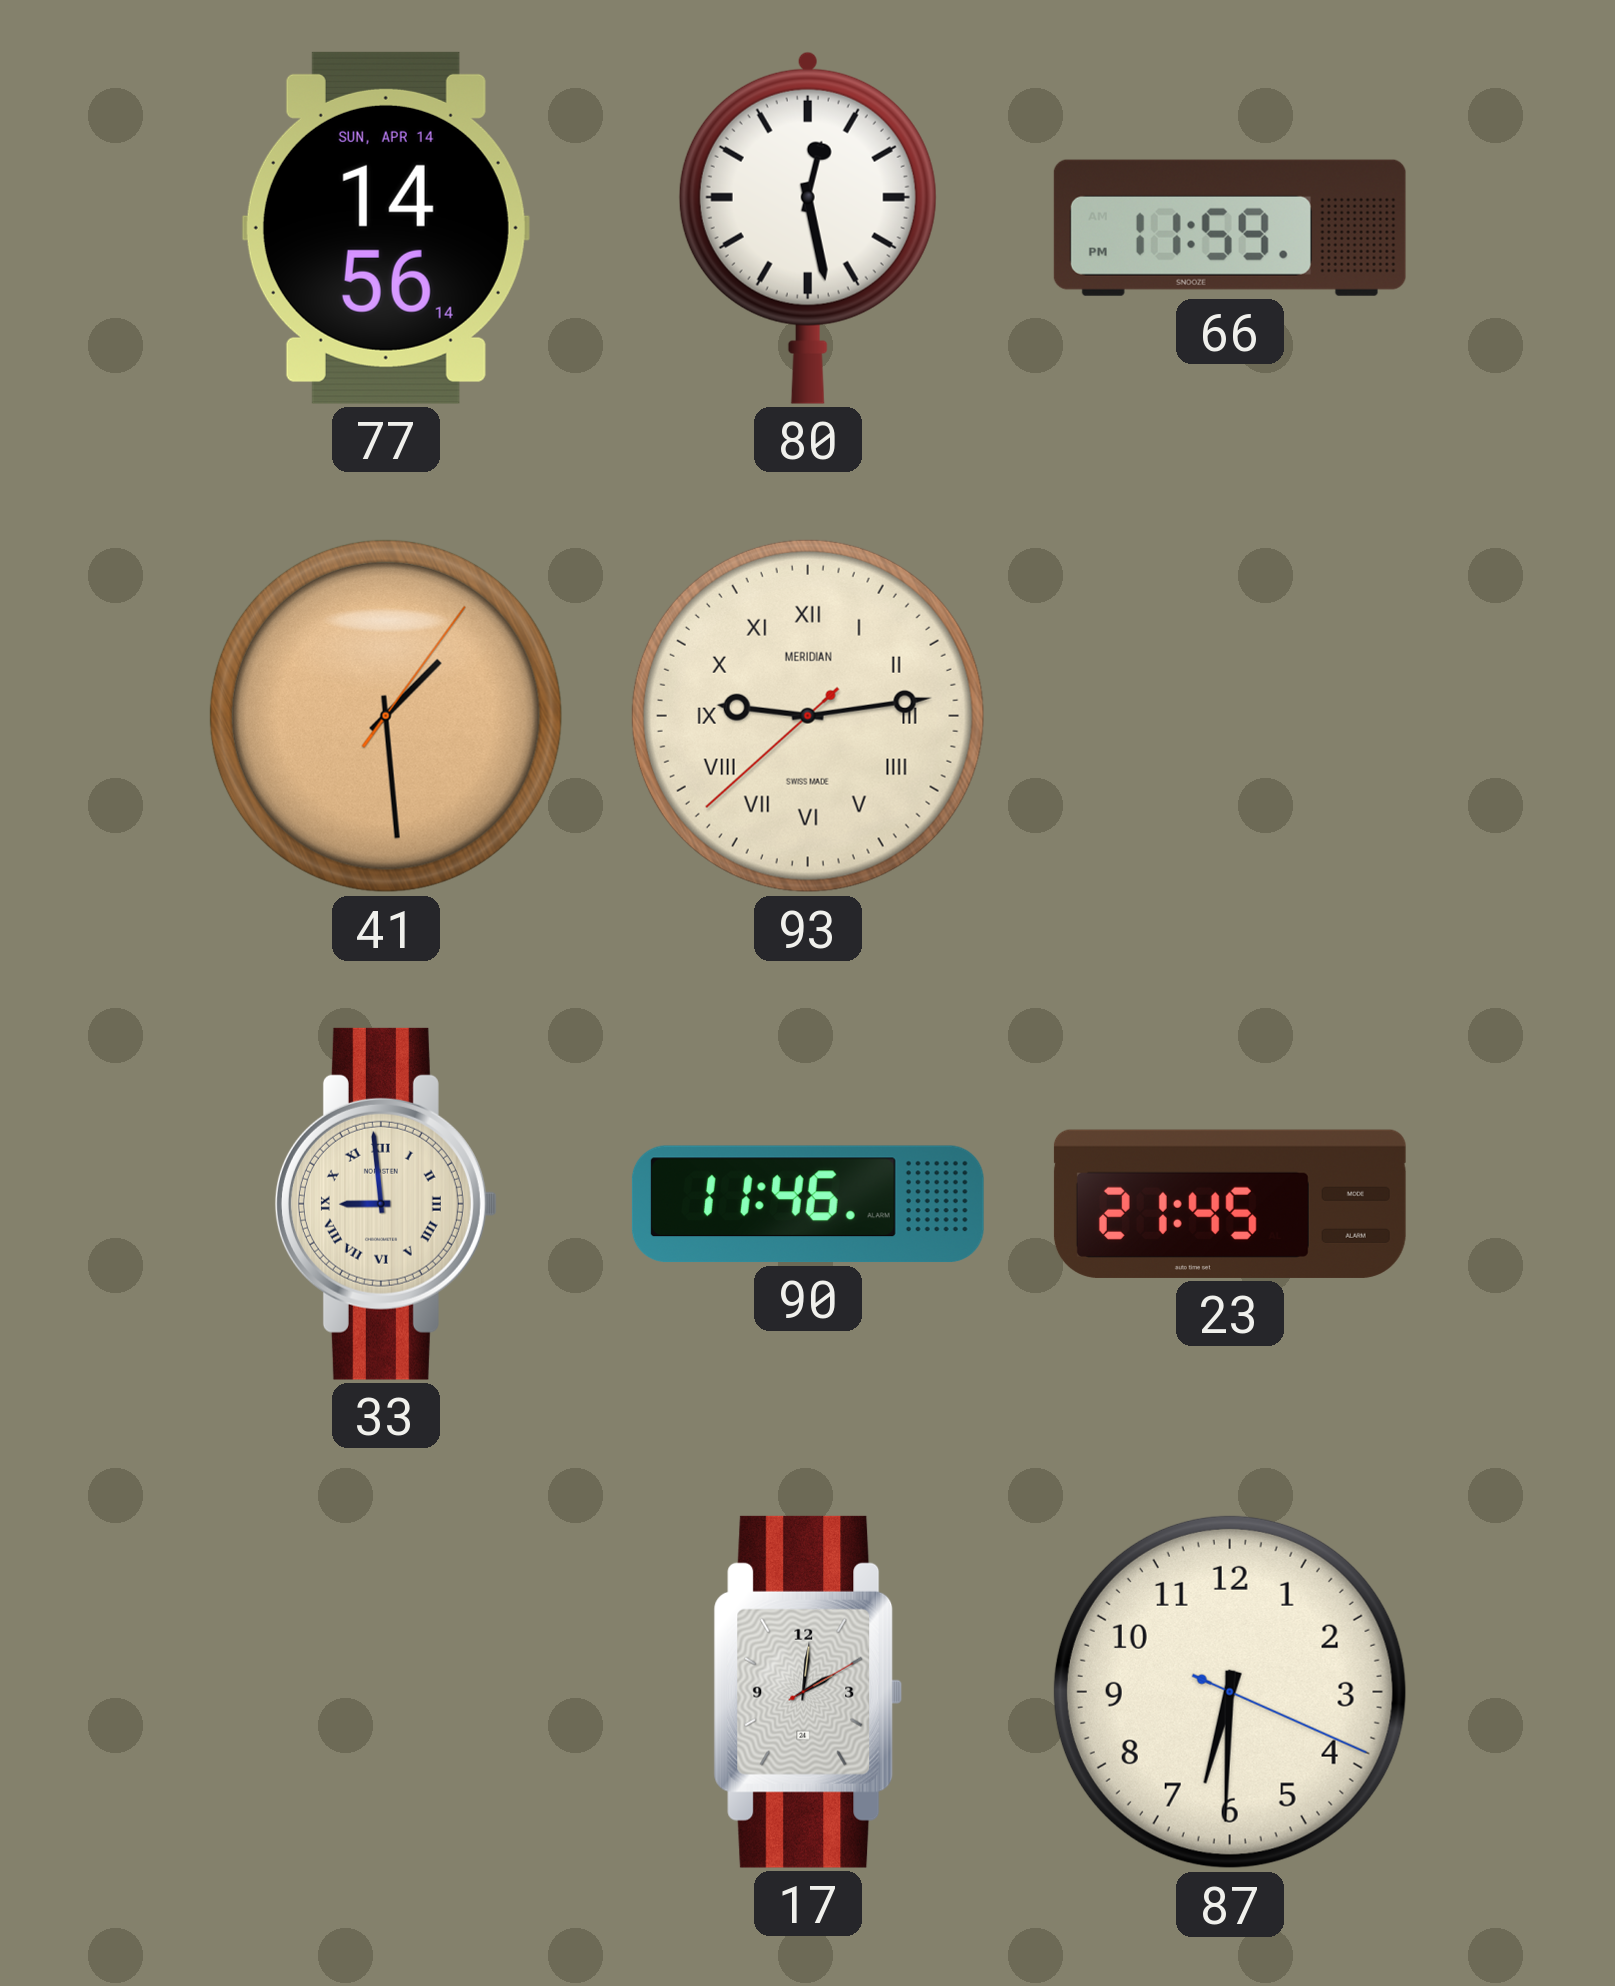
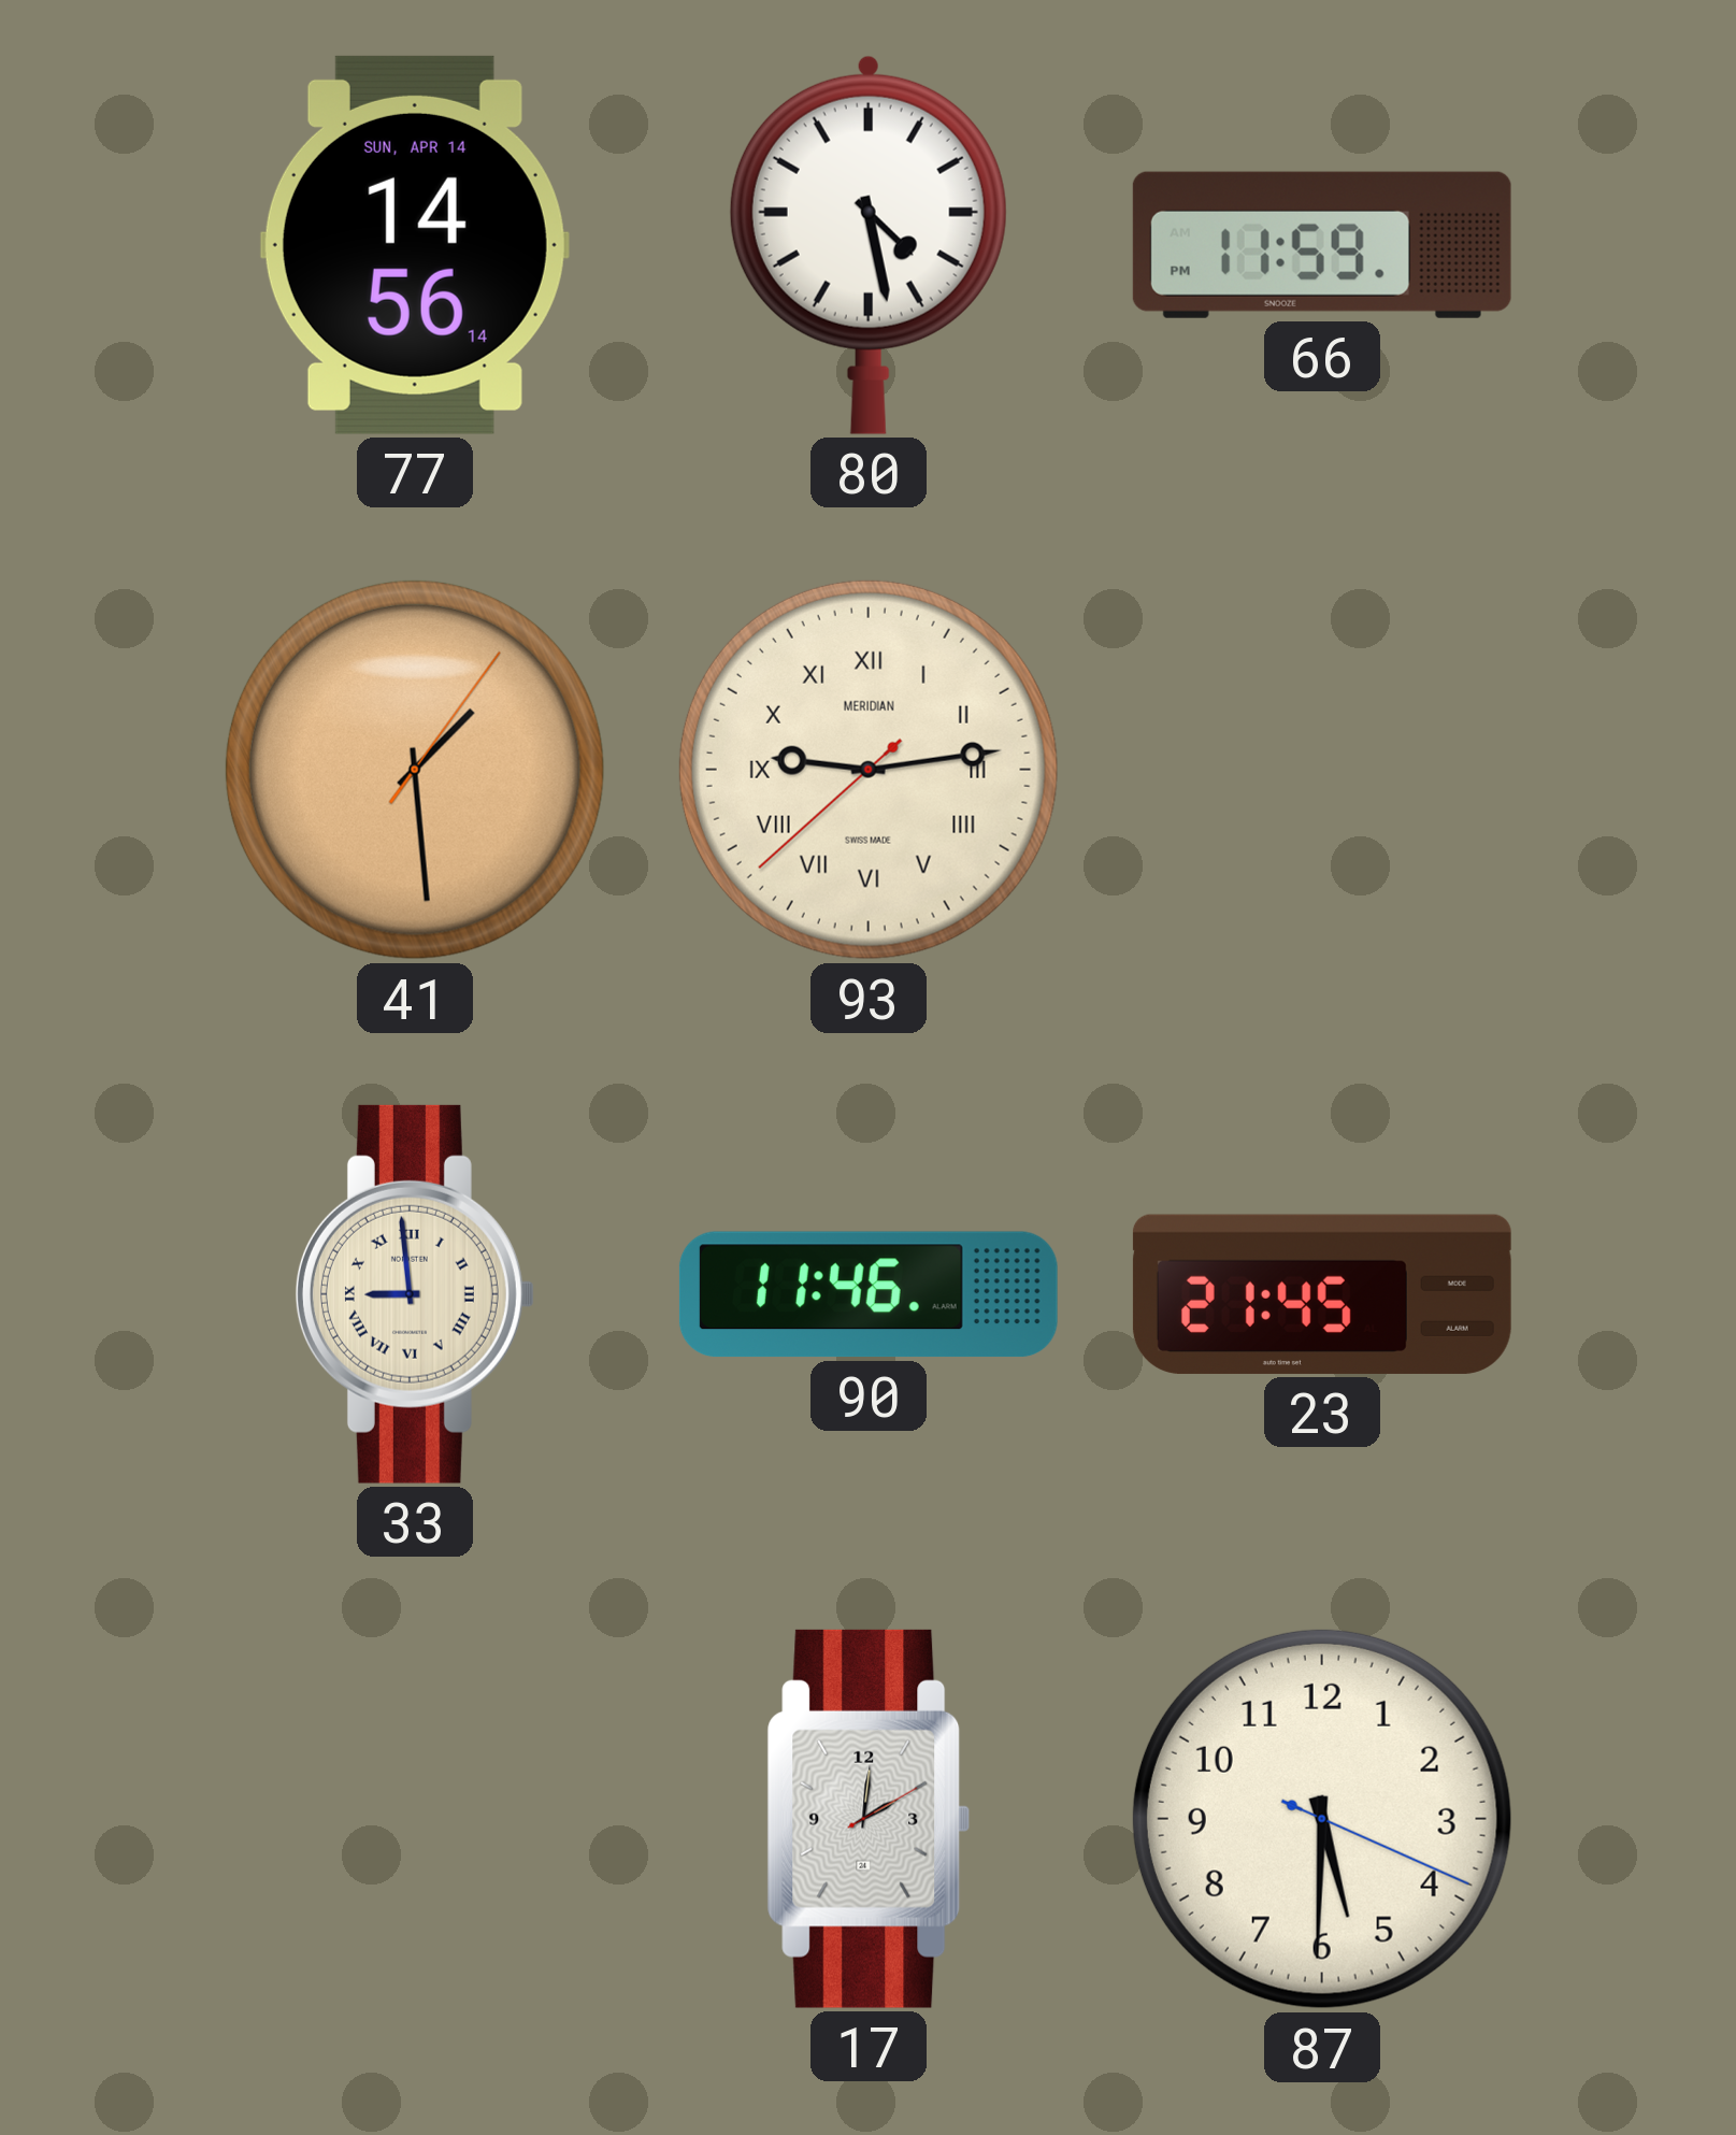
80: 12:28 -> 4:28
87: 6:30 -> 5:30
